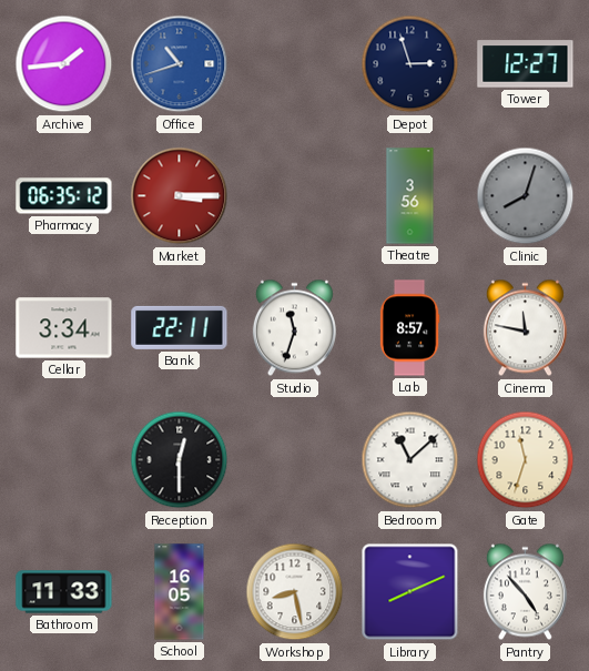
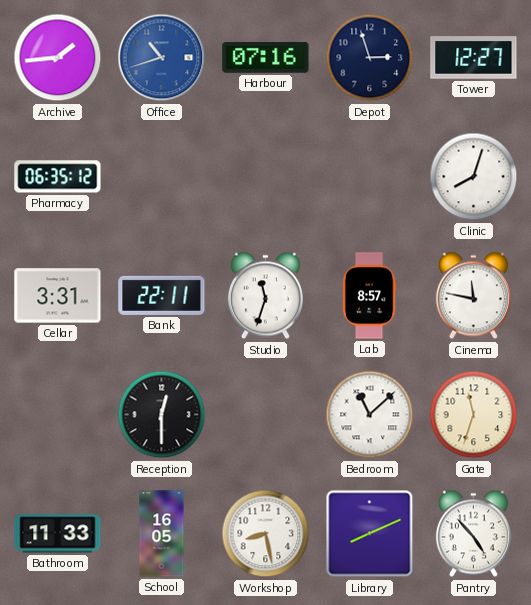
Harbour: none -> 07:16
Market: 3:15 -> none
Theatre: 3:56 -> none
Clinic dial: grey -> white
Cellar: 3:34 -> 3:31
